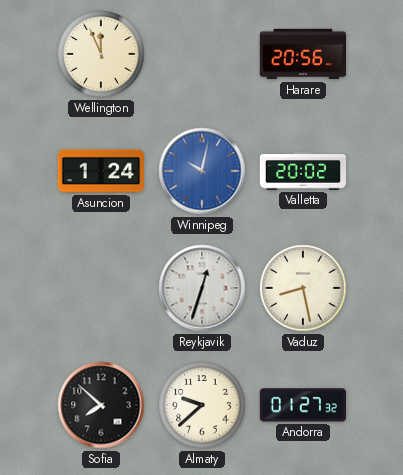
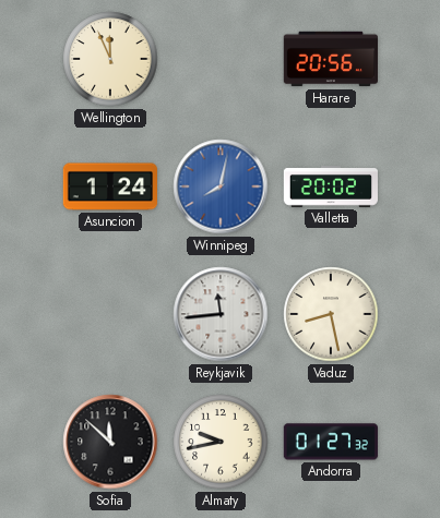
Winnipeg: 10:02 -> 8:02
Reykjavik: 12:33 -> 11:44
Sofia: 7:52 -> 11:52
Almaty: 9:38 -> 9:43
